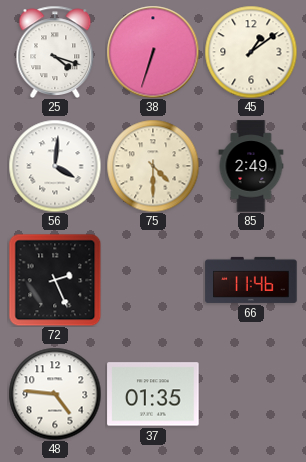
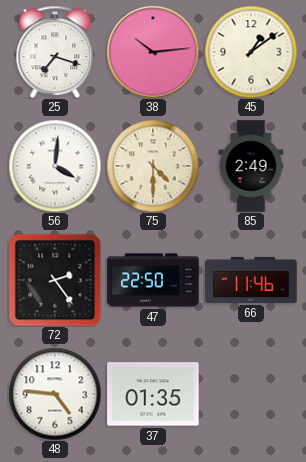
25: 4:18 -> 7:18
38: 6:33 -> 10:14
72: 2:26 -> 2:24
47: none -> 22:50
